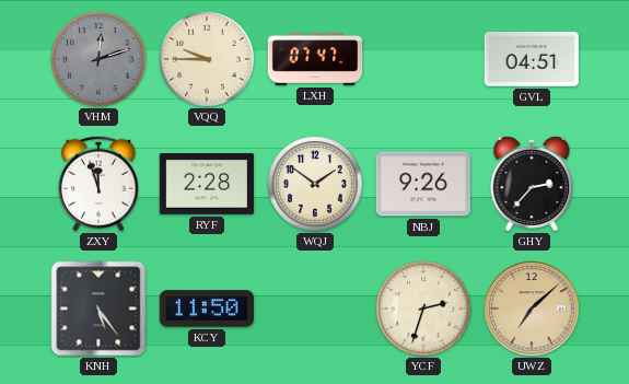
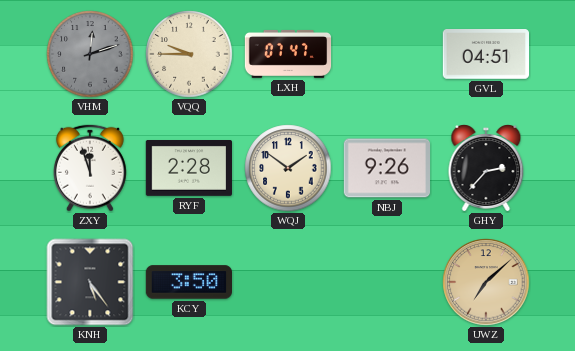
KCY: 11:50 -> 3:50
YCF: 2:33 -> none
